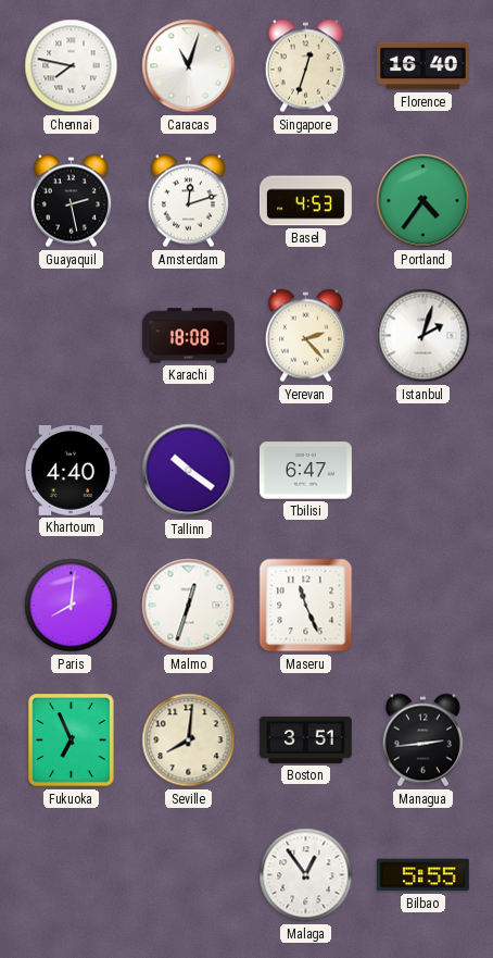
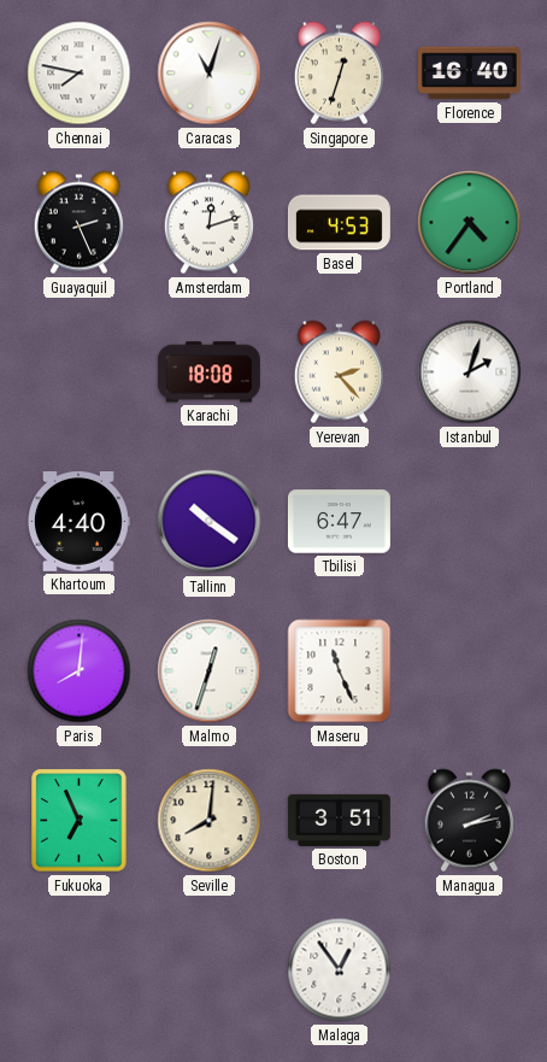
Guayaquil: 2:28 -> 2:26
Managua: 2:44 -> 2:13
Bilbao: 5:55 -> none
